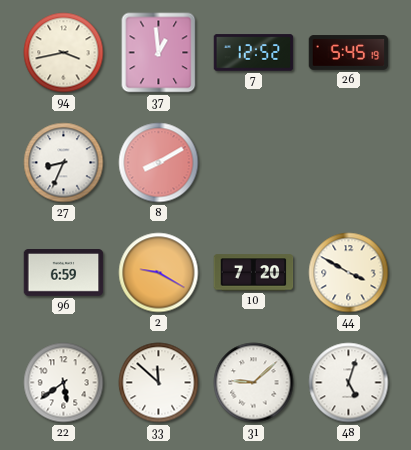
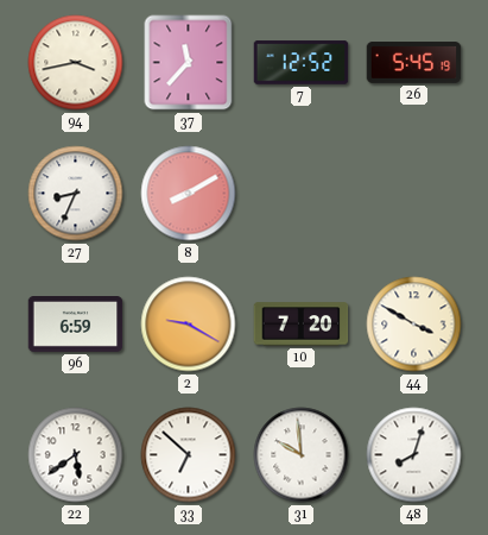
37: 12:59 -> 11:37
33: 11:52 -> 6:52
31: 9:08 -> 9:59
48: 5:03 -> 8:03
